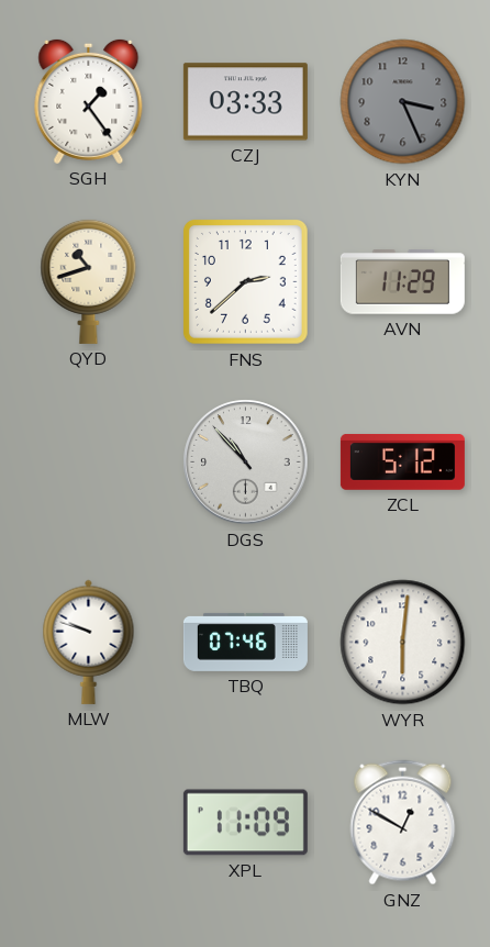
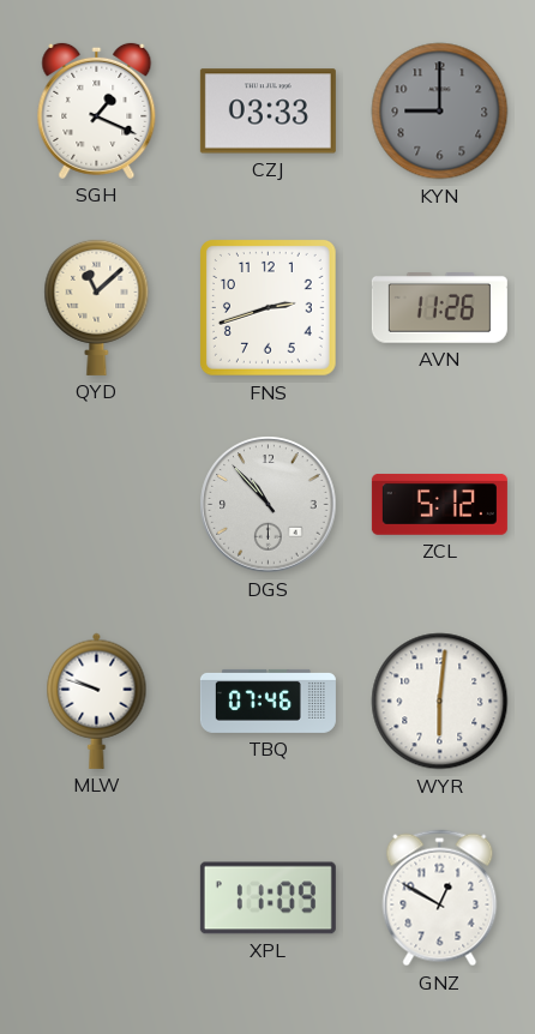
SGH: 1:24 -> 1:19
KYN: 3:26 -> 9:00
QYD: 10:42 -> 11:08
FNS: 2:38 -> 2:42
AVN: 11:29 -> 11:26
